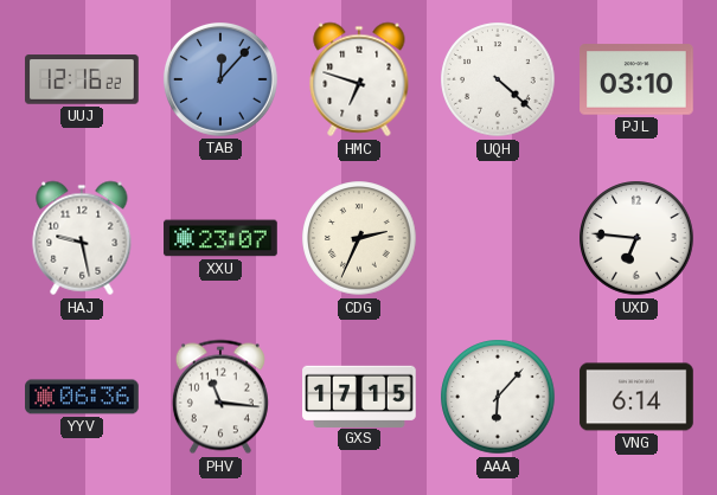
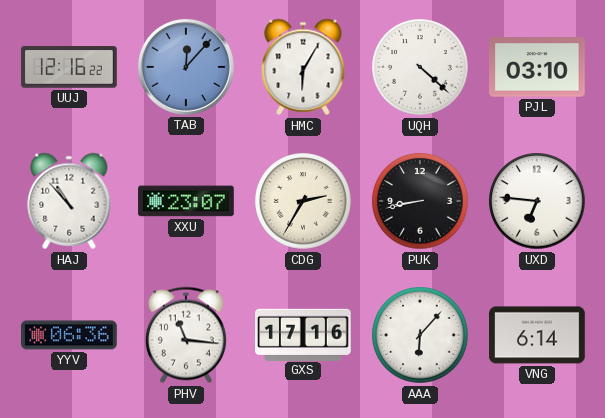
HMC: 6:48 -> 6:05
HAJ: 9:28 -> 10:53
CDG: 2:34 -> 2:35
PUK: none -> 8:43
GXS: 17:15 -> 17:16
